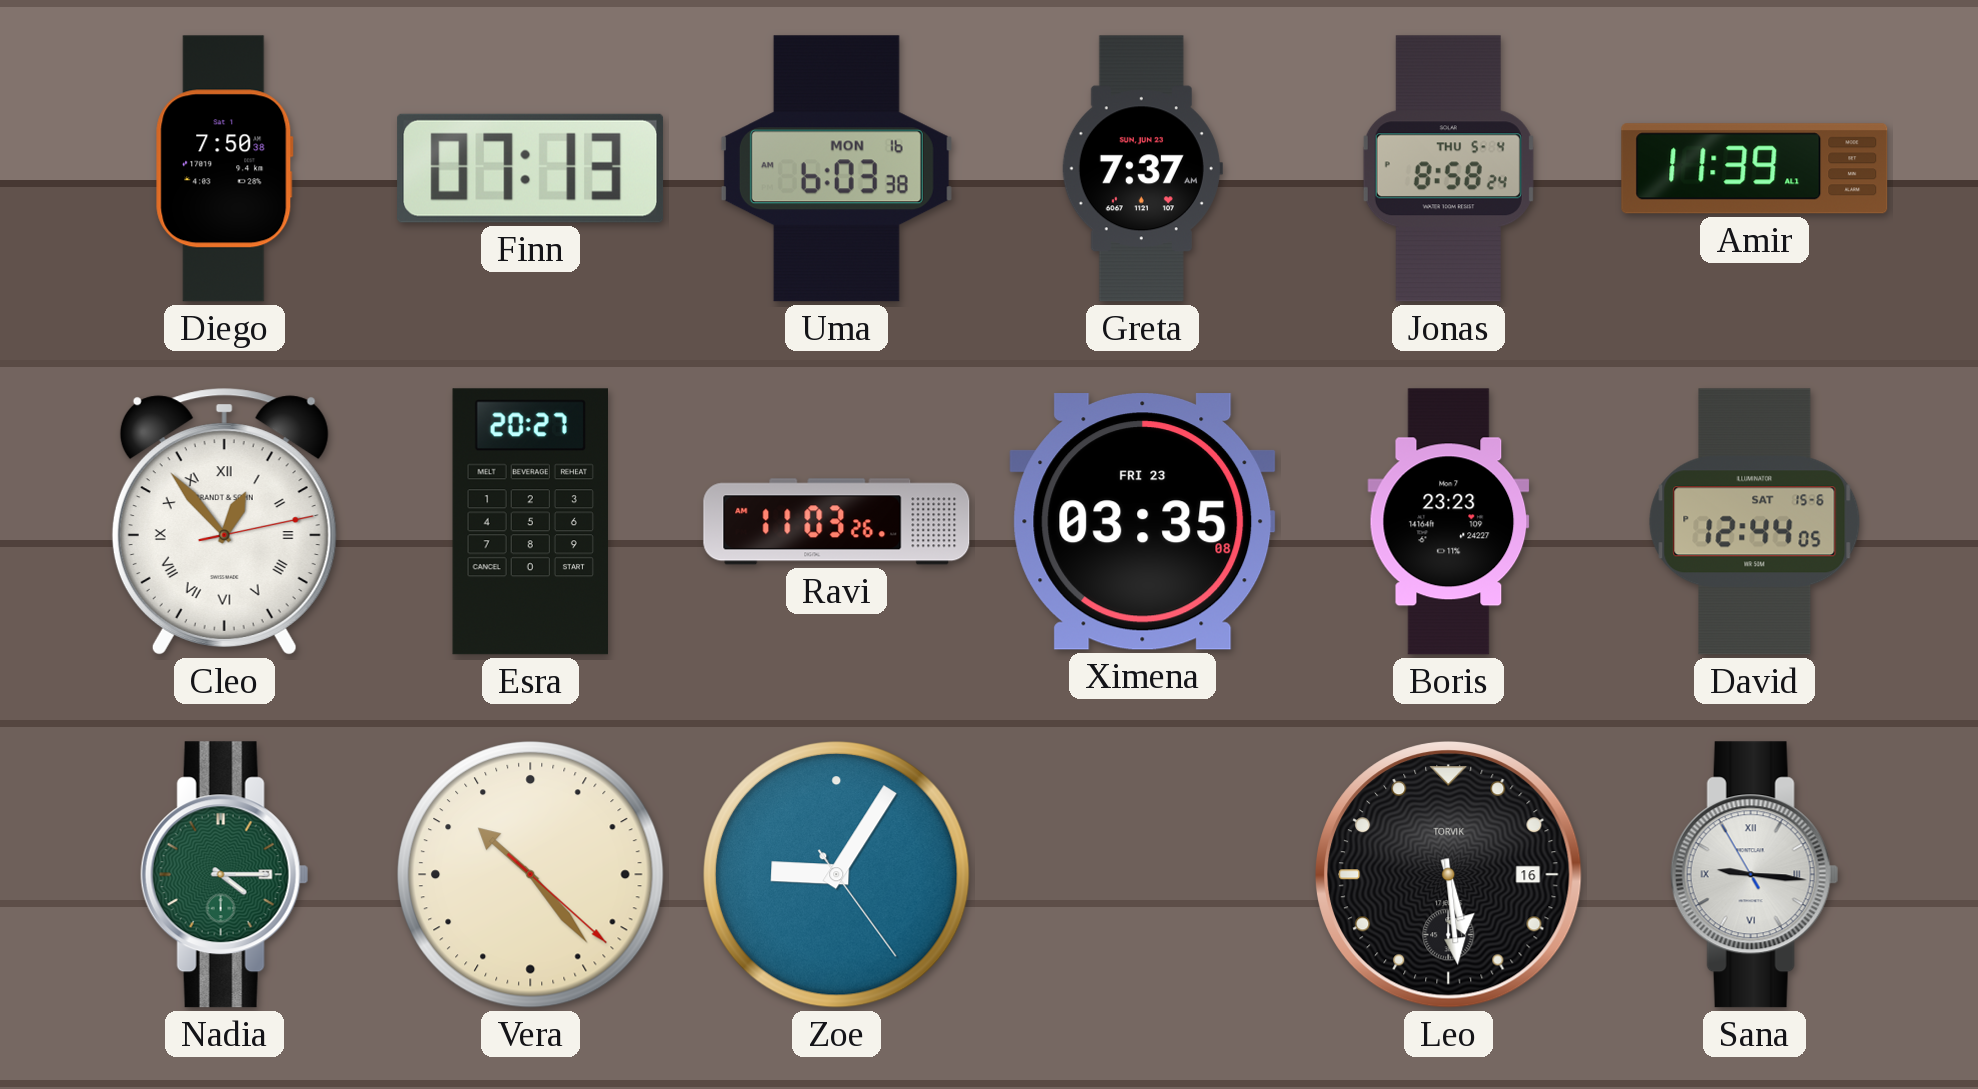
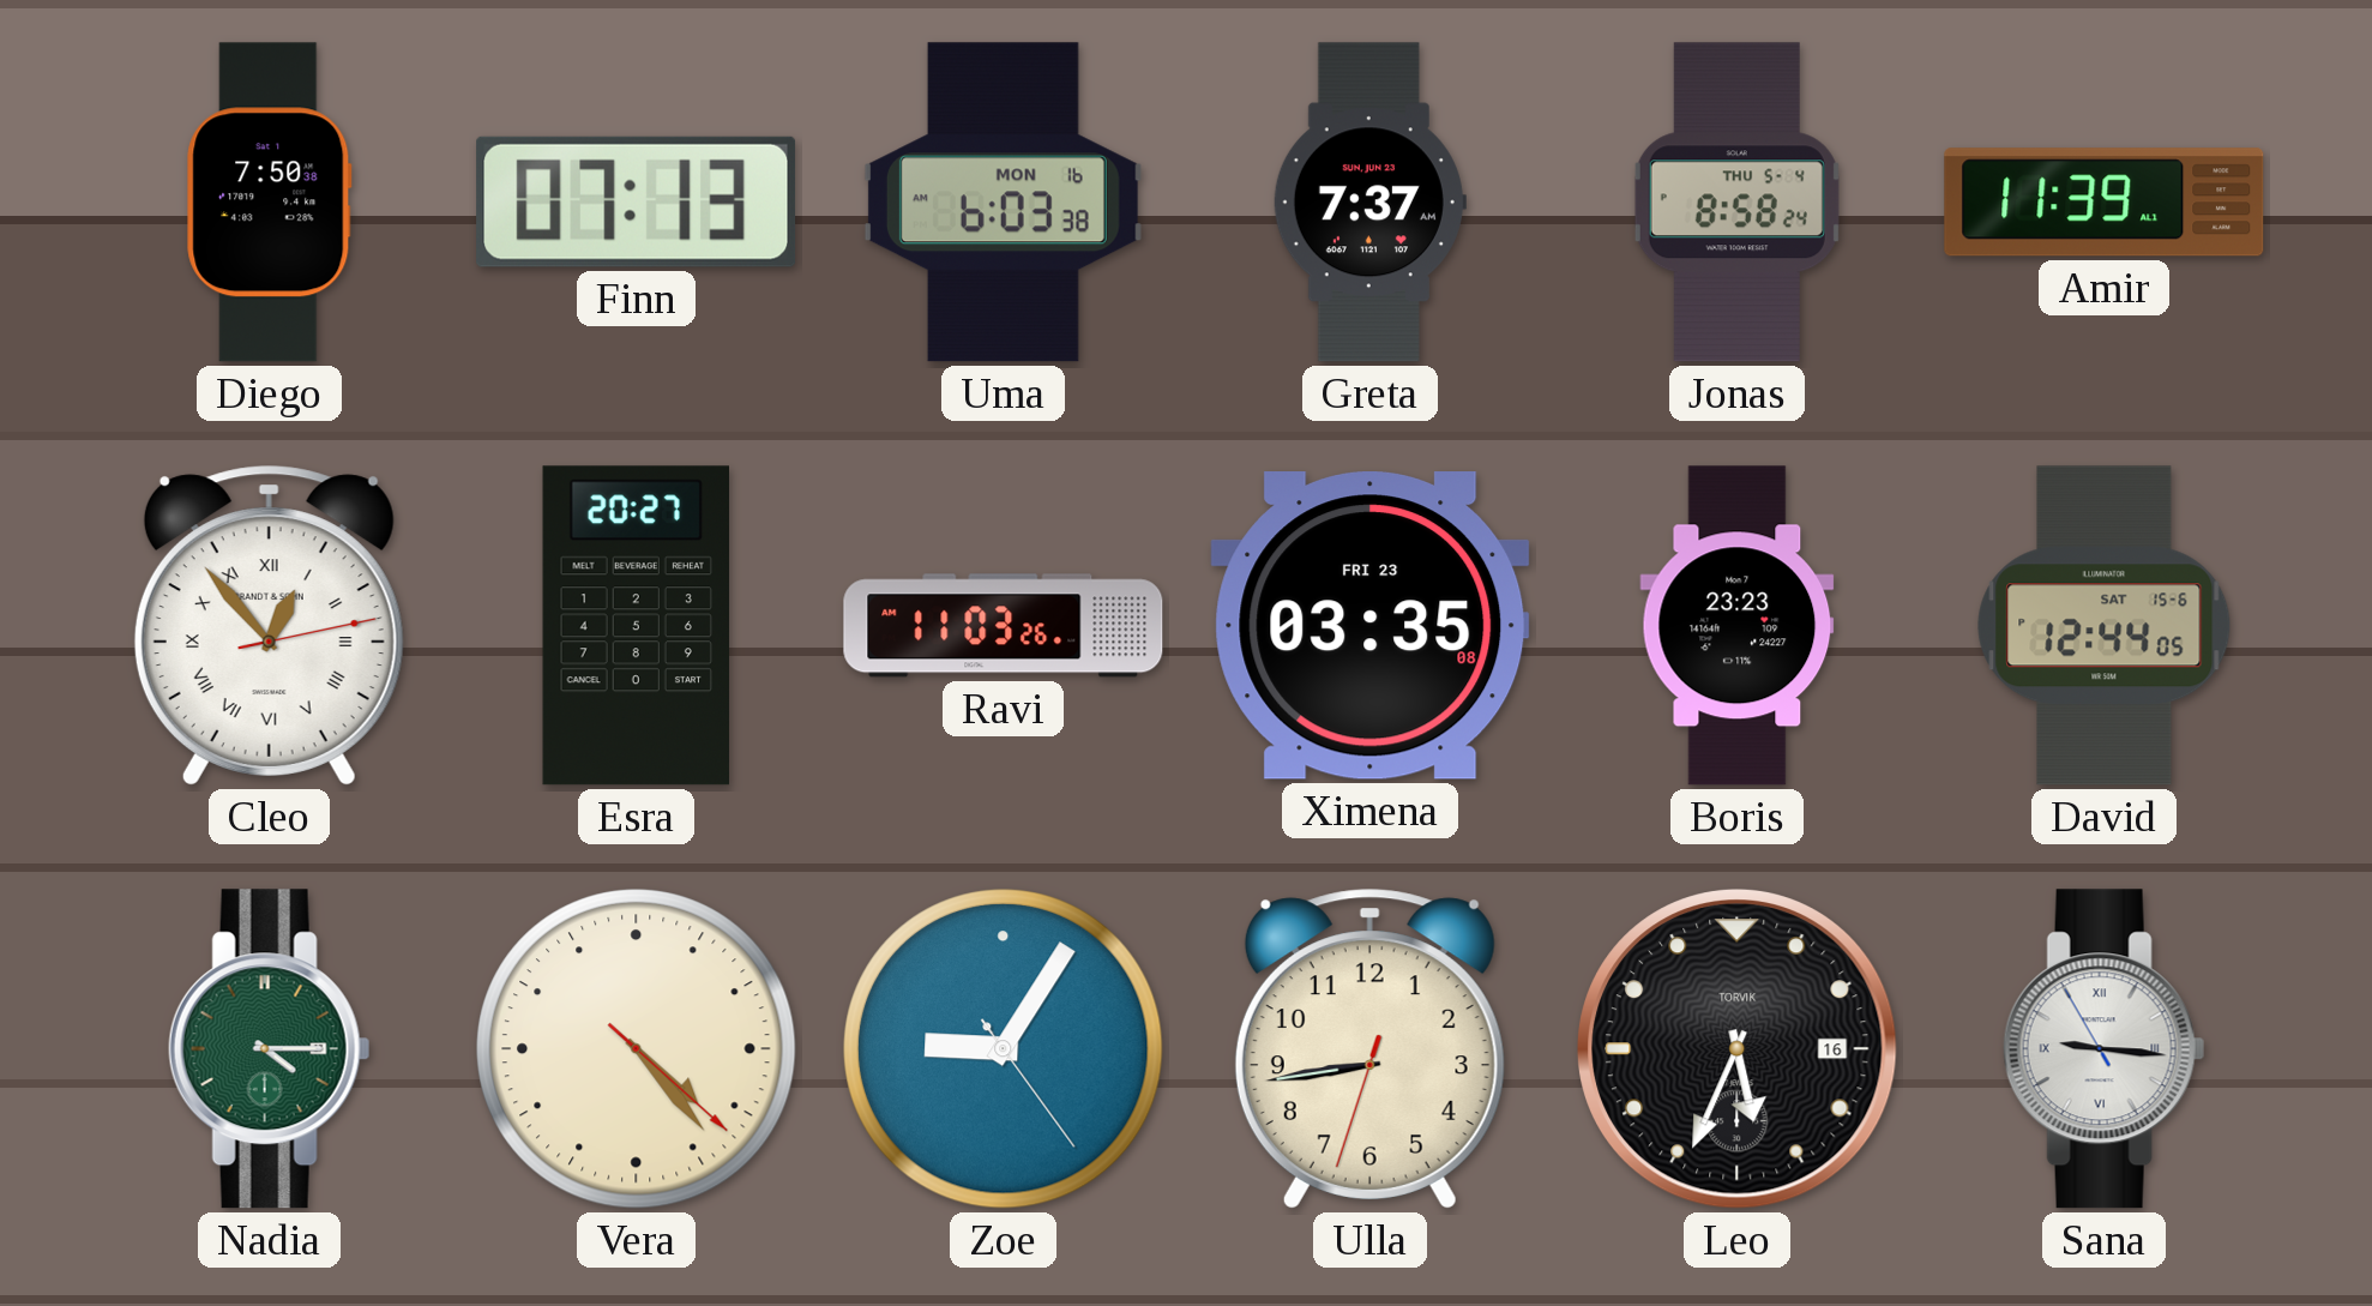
Vera: 10:23 -> 4:23
Ulla: none -> 8:43
Leo: 5:29 -> 5:34
